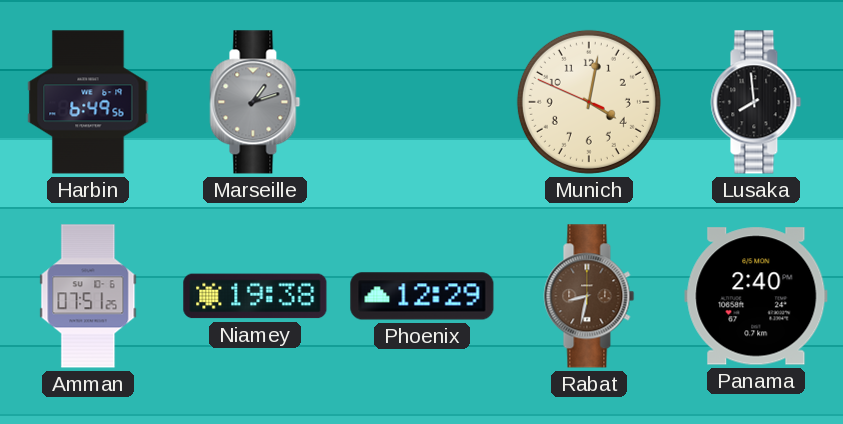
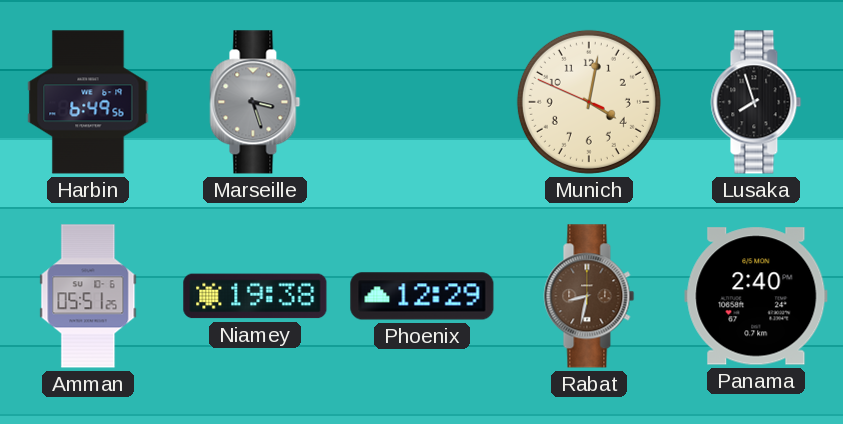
Marseille: 1:12 -> 3:27
Lusaka: 7:59 -> 7:57
Amman: 07:51 -> 05:51
